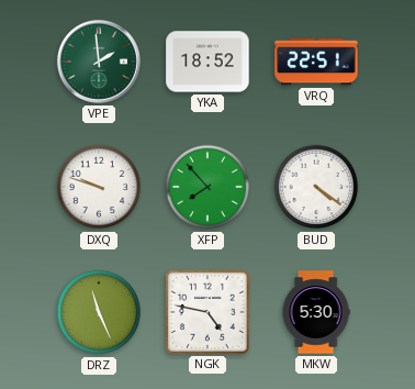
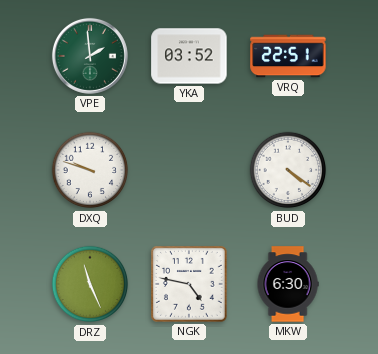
YKA: 18:52 -> 03:52
XFP: 7:53 -> none
MKW: 5:30 -> 6:30
